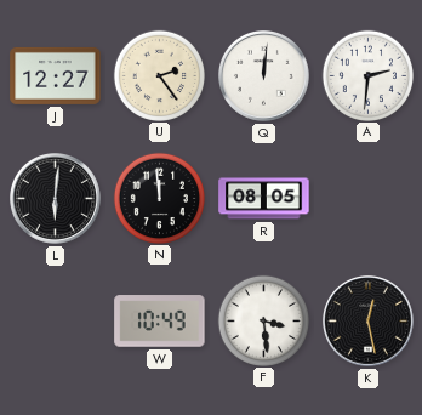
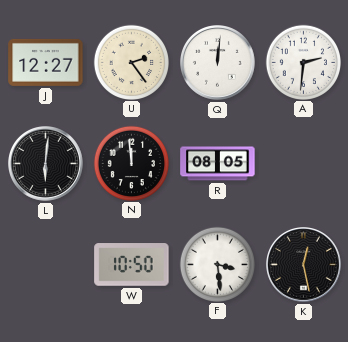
W: 10:49 -> 10:50
